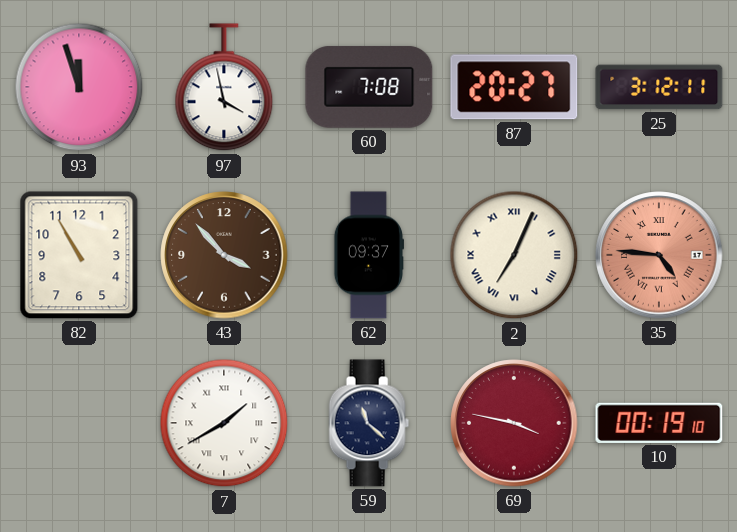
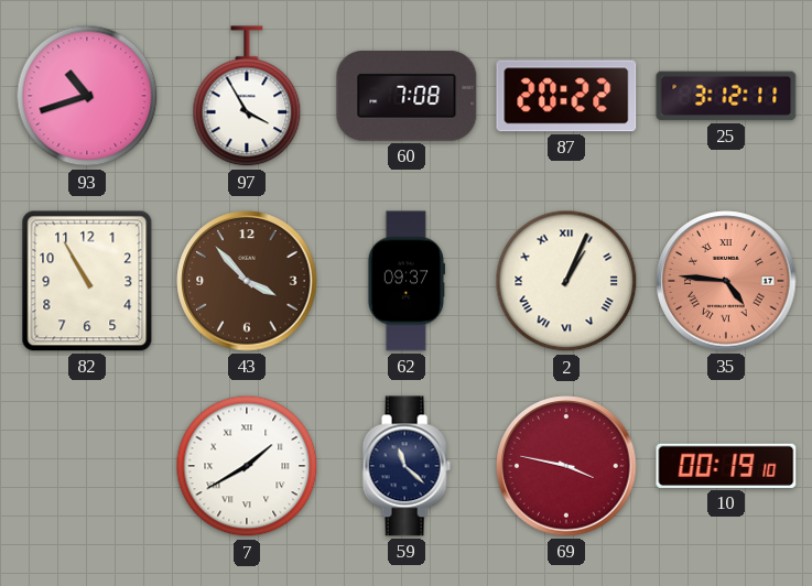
93: 11:57 -> 10:42
97: 3:58 -> 3:55
87: 20:27 -> 20:22
2: 7:04 -> 1:04
